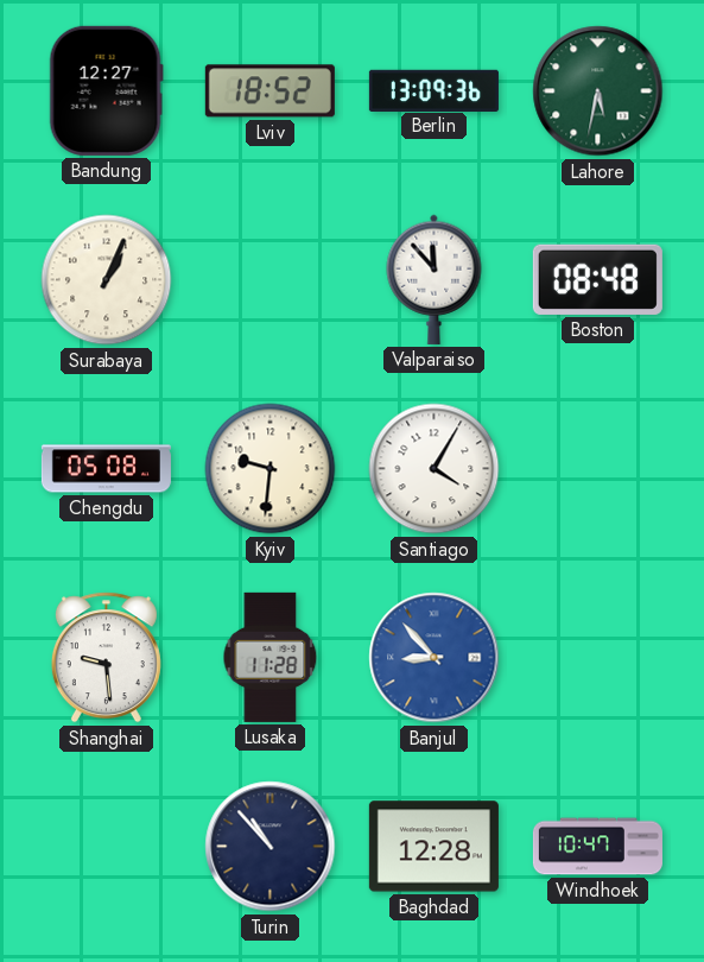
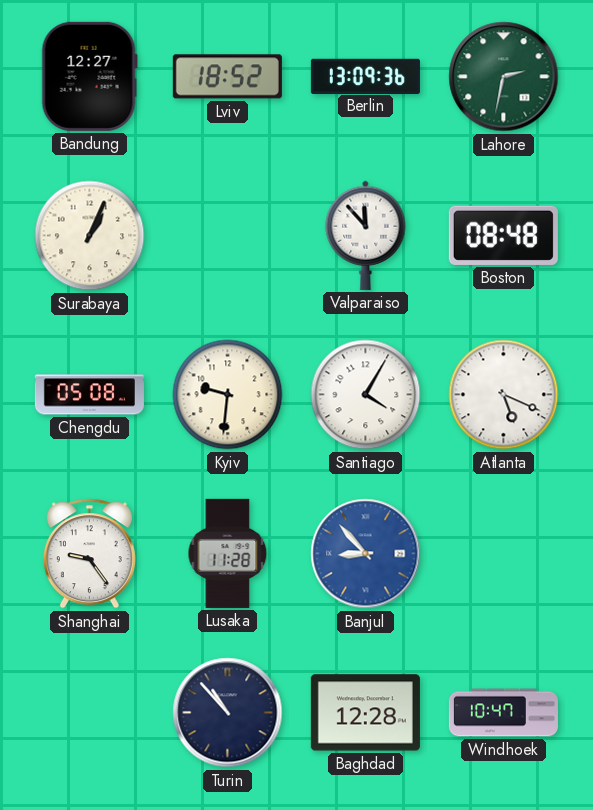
Lahore: 5:32 -> 2:32
Atlanta: none -> 5:19
Shanghai: 9:29 -> 9:24
